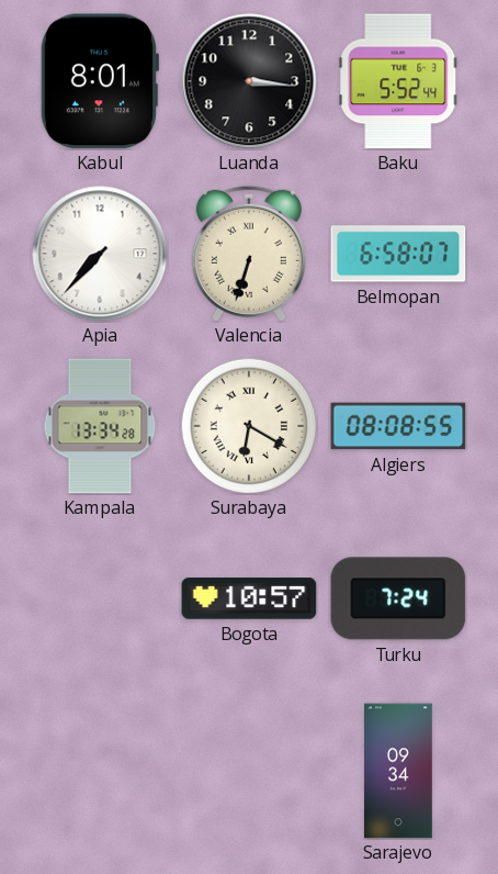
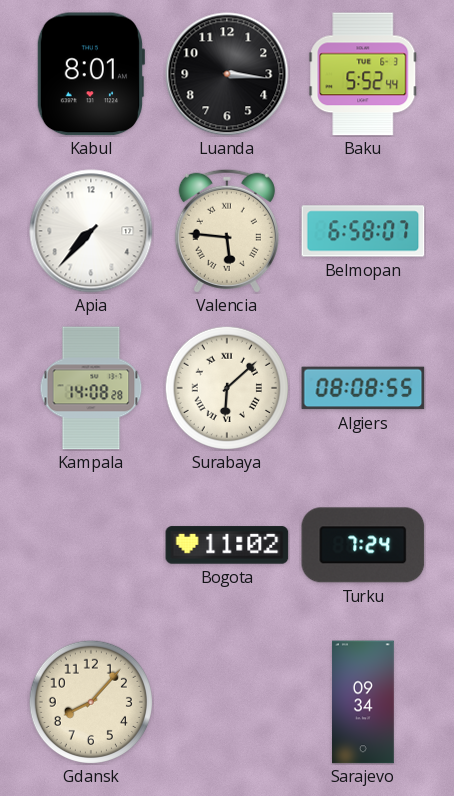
Valencia: 6:33 -> 5:46
Kampala: 13:34 -> 14:08
Surabaya: 6:20 -> 6:08
Bogota: 10:57 -> 11:02
Gdansk: none -> 8:07
